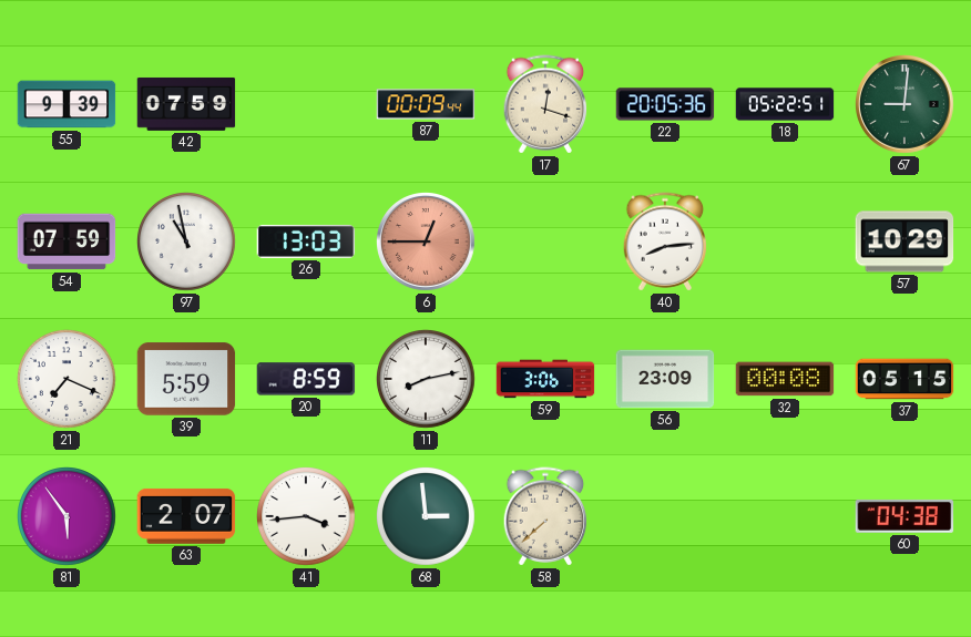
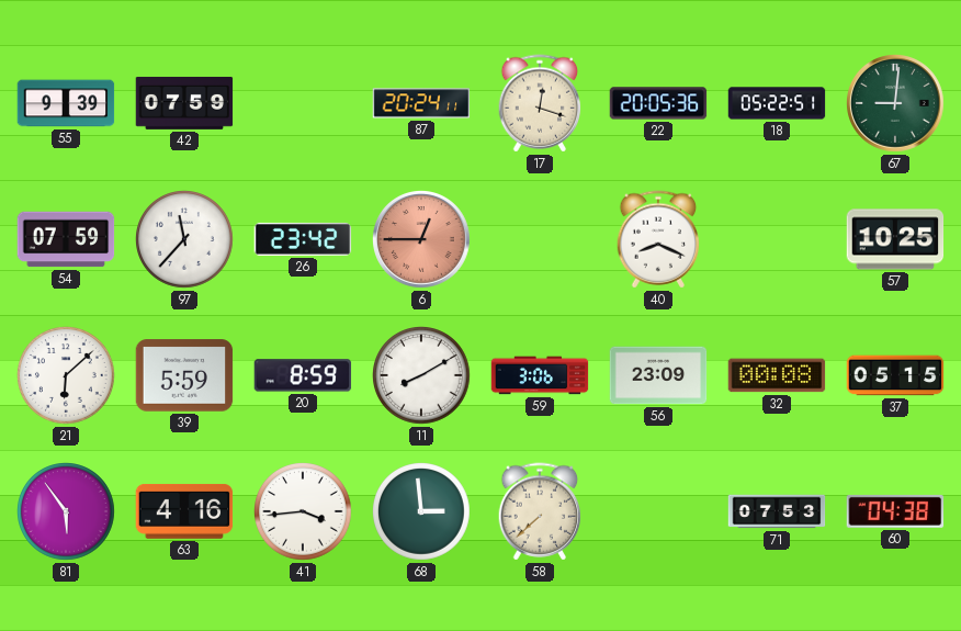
87: 00:09 -> 20:24
97: 10:58 -> 11:37
26: 13:03 -> 23:42
40: 8:14 -> 8:19
57: 10:29 -> 10:25
21: 7:19 -> 6:08
11: 8:13 -> 8:10
63: 2:07 -> 4:16
71: none -> 07:53
